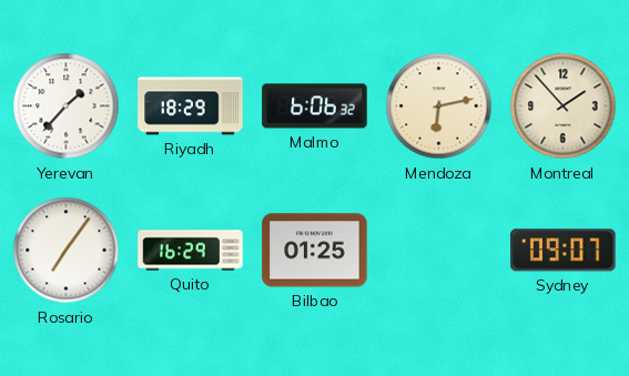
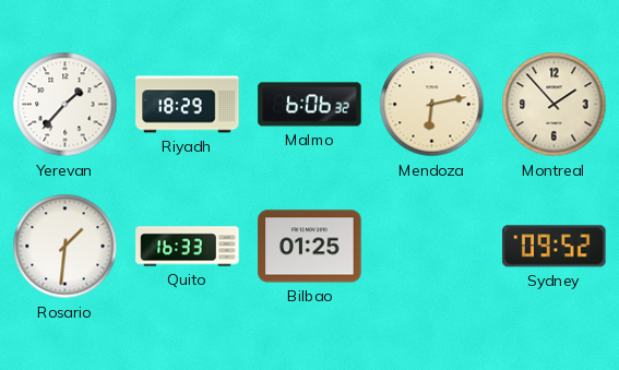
Rosario: 7:06 -> 1:31
Quito: 16:29 -> 16:33
Sydney: 09:07 -> 09:52
